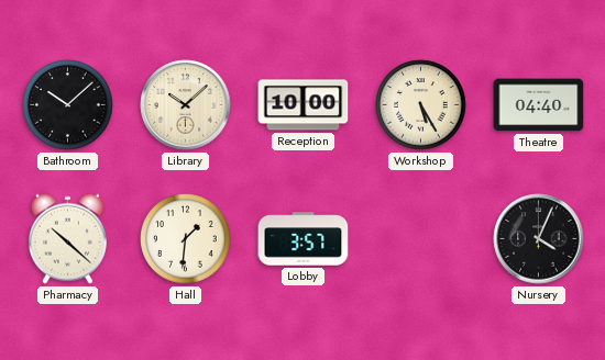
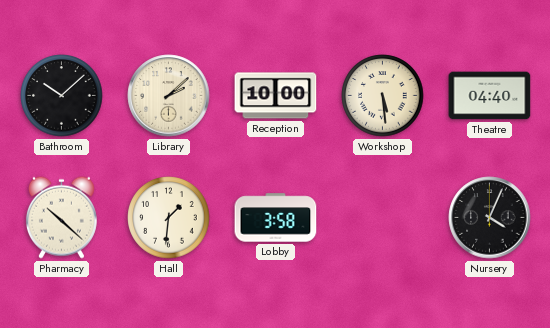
Library: 10:08 -> 2:08
Workshop: 5:25 -> 5:29
Lobby: 3:57 -> 3:58
